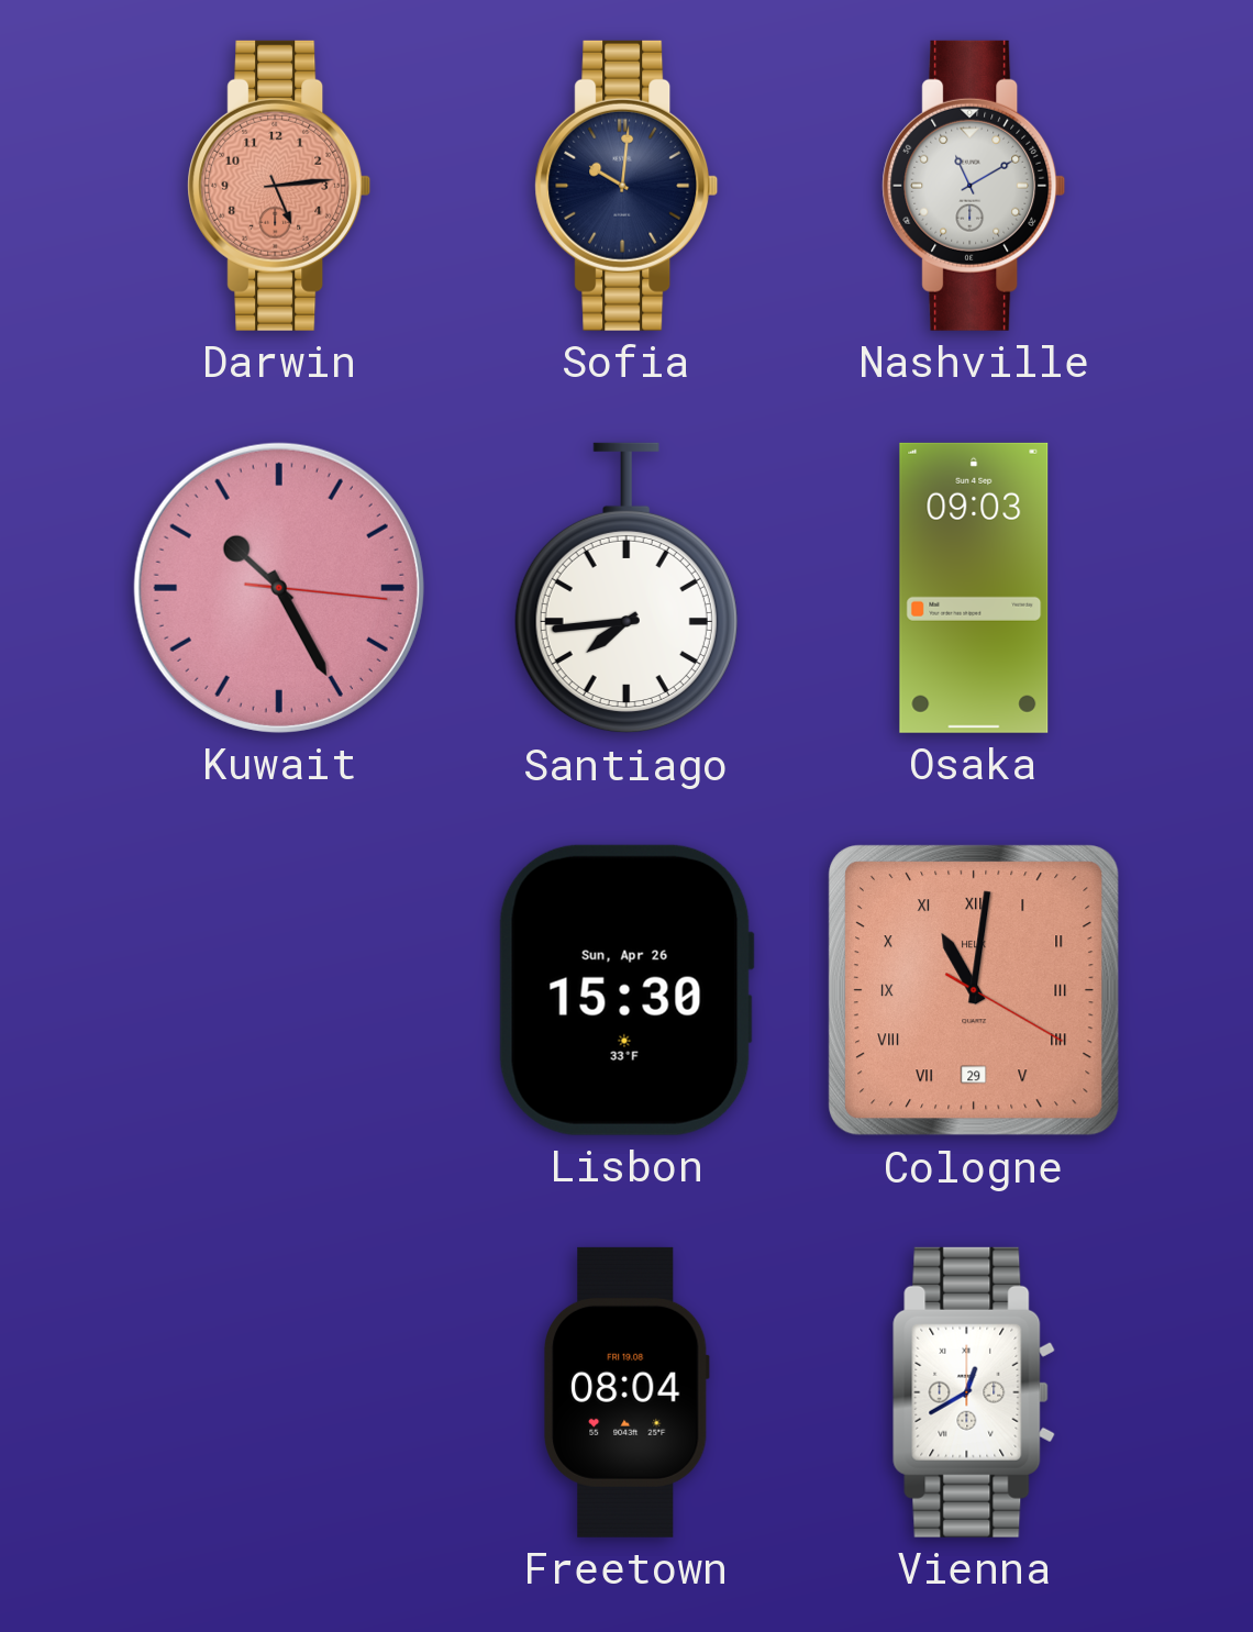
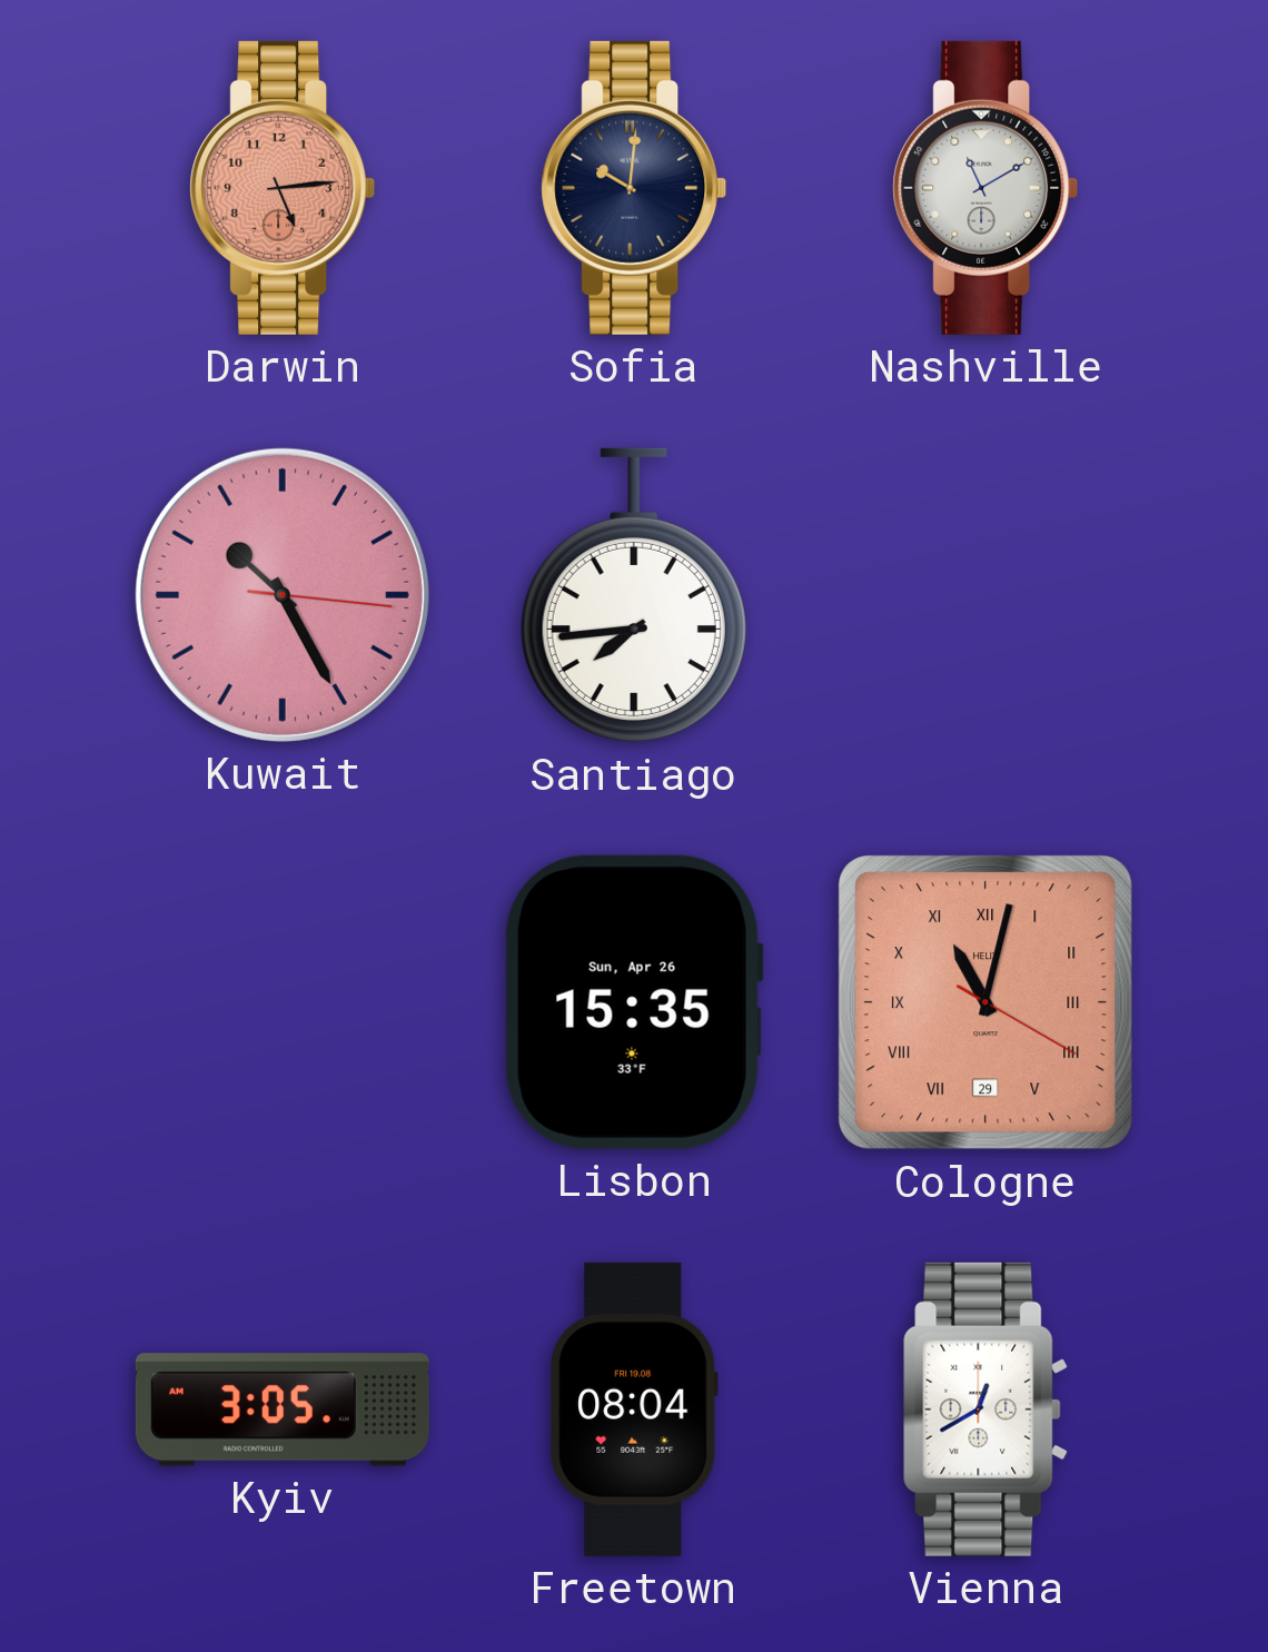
Osaka: 09:03 -> none
Lisbon: 15:30 -> 15:35
Cologne: 11:01 -> 11:02
Kyiv: none -> 3:05
